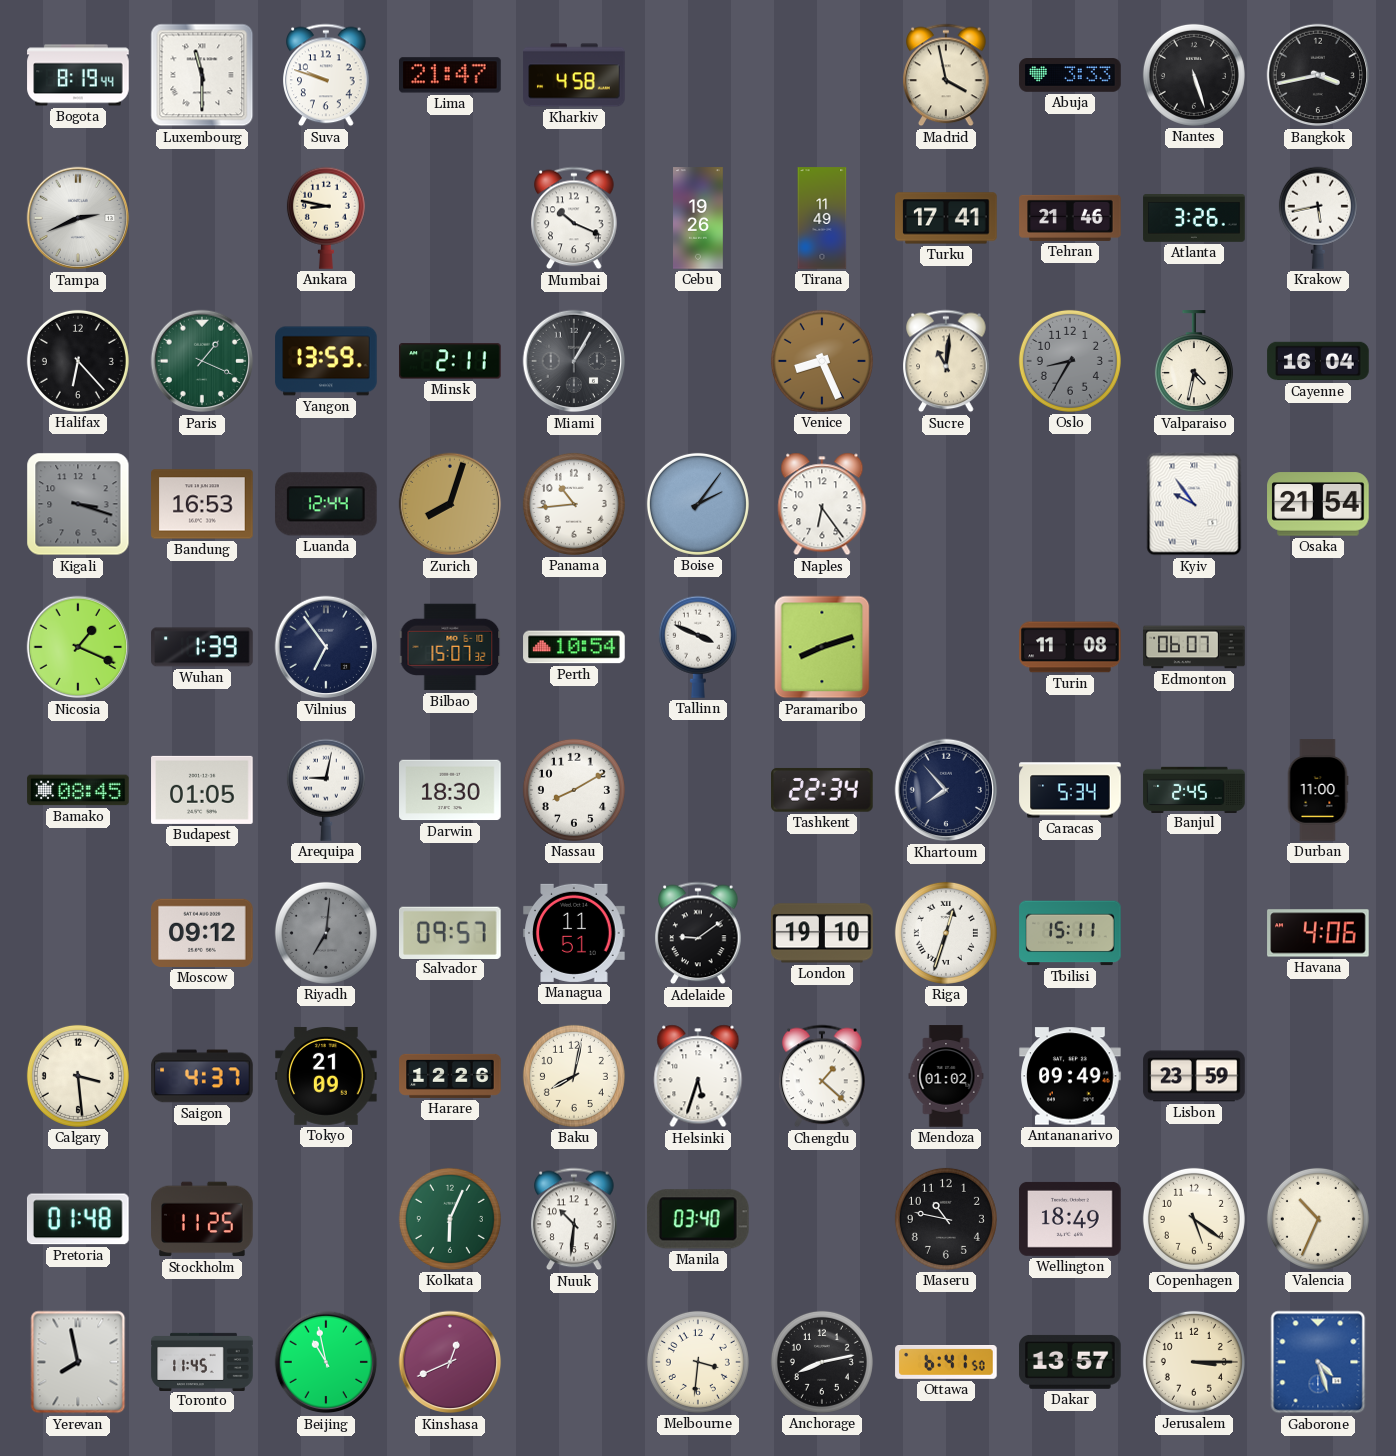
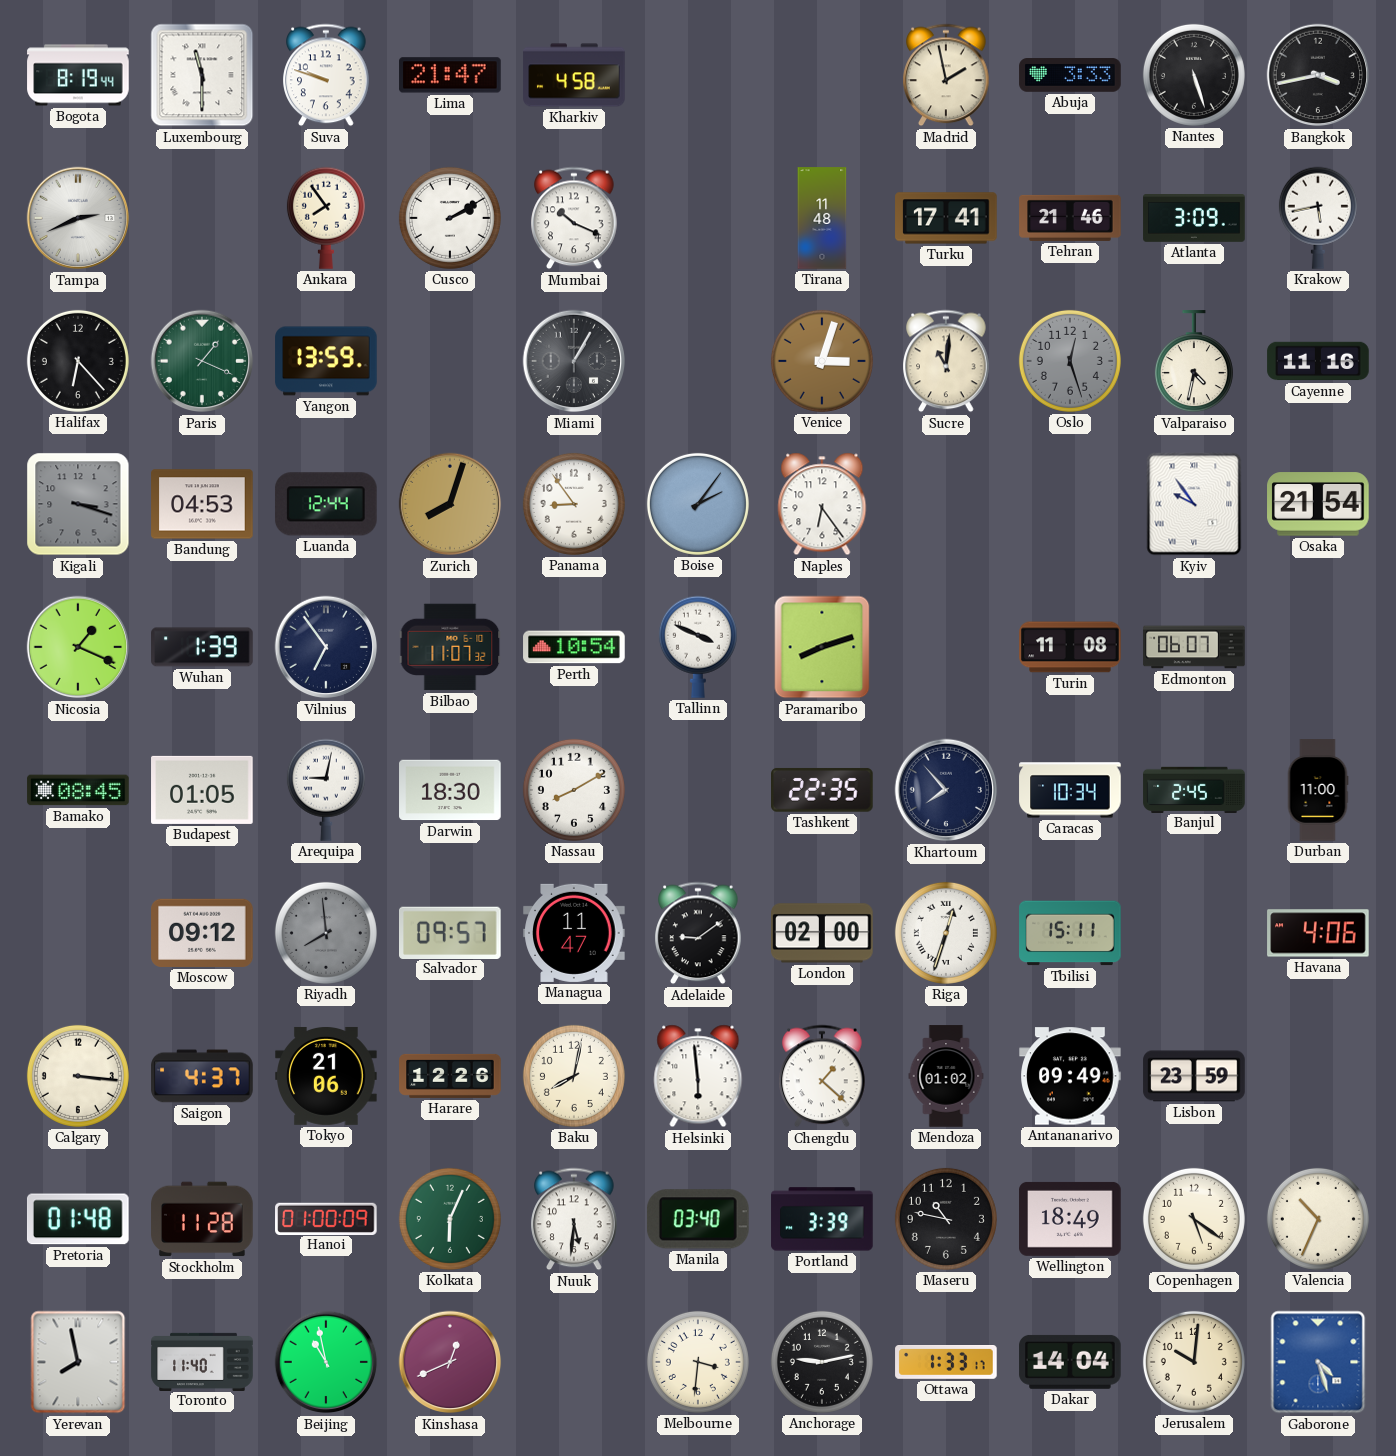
Madrid: 3:58 -> 1:58
Ankara: 8:47 -> 7:54
Cusco: none -> 2:10
Cebu: 19:26 -> none
Tirana: 11:49 -> 11:48
Atlanta: 3:26 -> 3:09
Minsk: 2:11 -> none
Venice: 8:26 -> 3:03
Oslo: 8:35 -> 12:27
Cayenne: 16:04 -> 11:16
Bandung: 16:53 -> 04:53
Panama: 10:44 -> 8:54
Bilbao: 15:07 -> 11:07
Tashkent: 22:34 -> 22:35
Caracas: 5:34 -> 10:34
Riyadh: 7:01 -> 7:59
Managua: 11:51 -> 11:47
London: 19:10 -> 02:00
Calgary: 3:29 -> 3:16
Tokyo: 21:09 -> 21:06
Helsinki: 5:33 -> 5:59
Stockholm: 11:25 -> 11:28
Hanoi: none -> 01:00
Nuuk: 10:31 -> 5:31
Portland: none -> 3:39
Toronto: 11:45 -> 11:40
Anchorage: 8:13 -> 9:13
Ottawa: 6:41 -> 1:33
Dakar: 13:57 -> 14:04
Jerusalem: 3:15 -> 10:01
